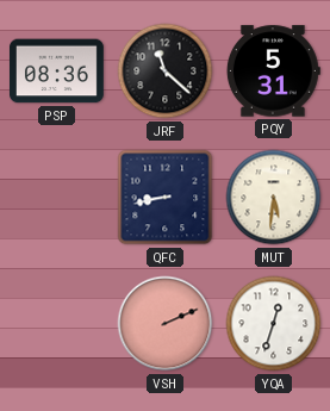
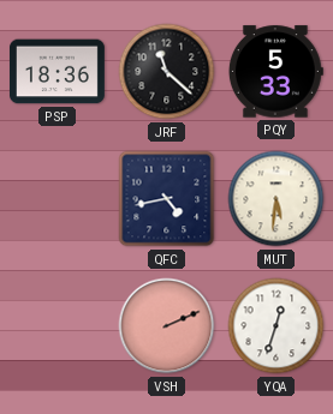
PSP: 08:36 -> 18:36
PQY: 5:31 -> 5:33
QFC: 8:43 -> 4:43
